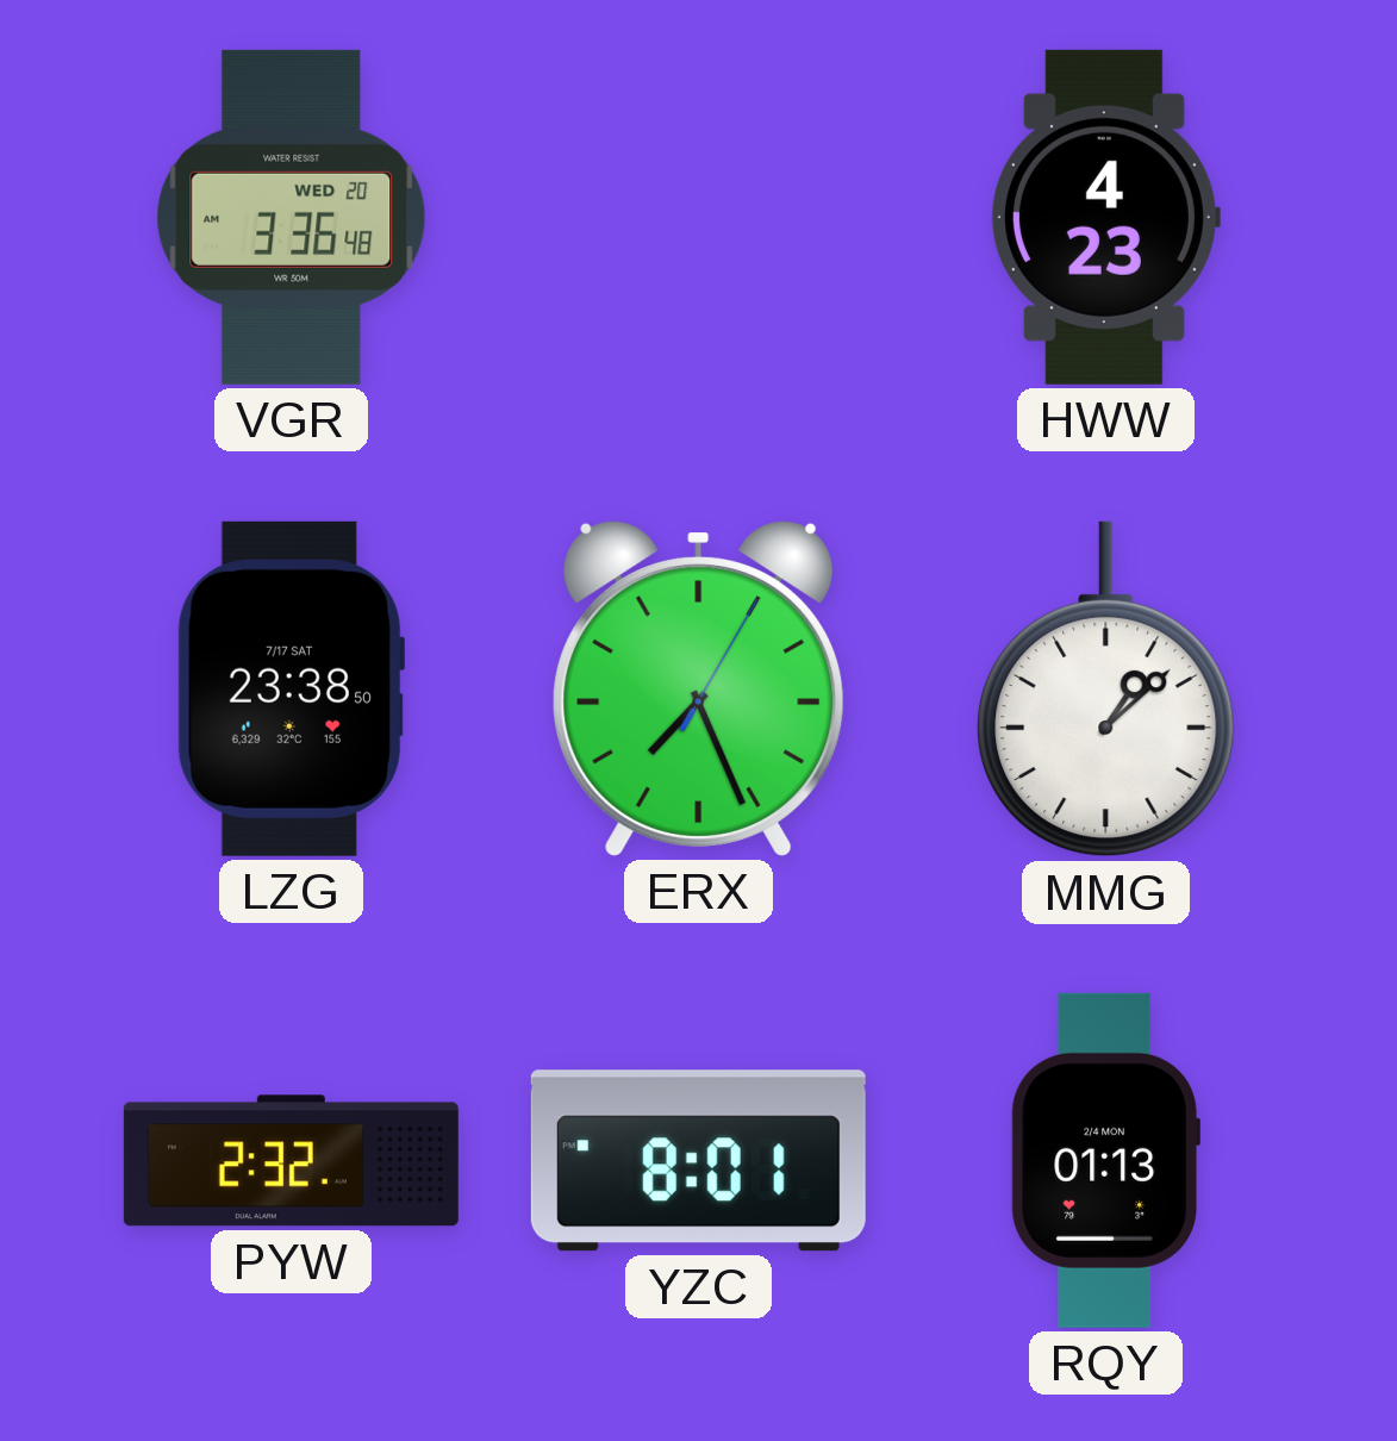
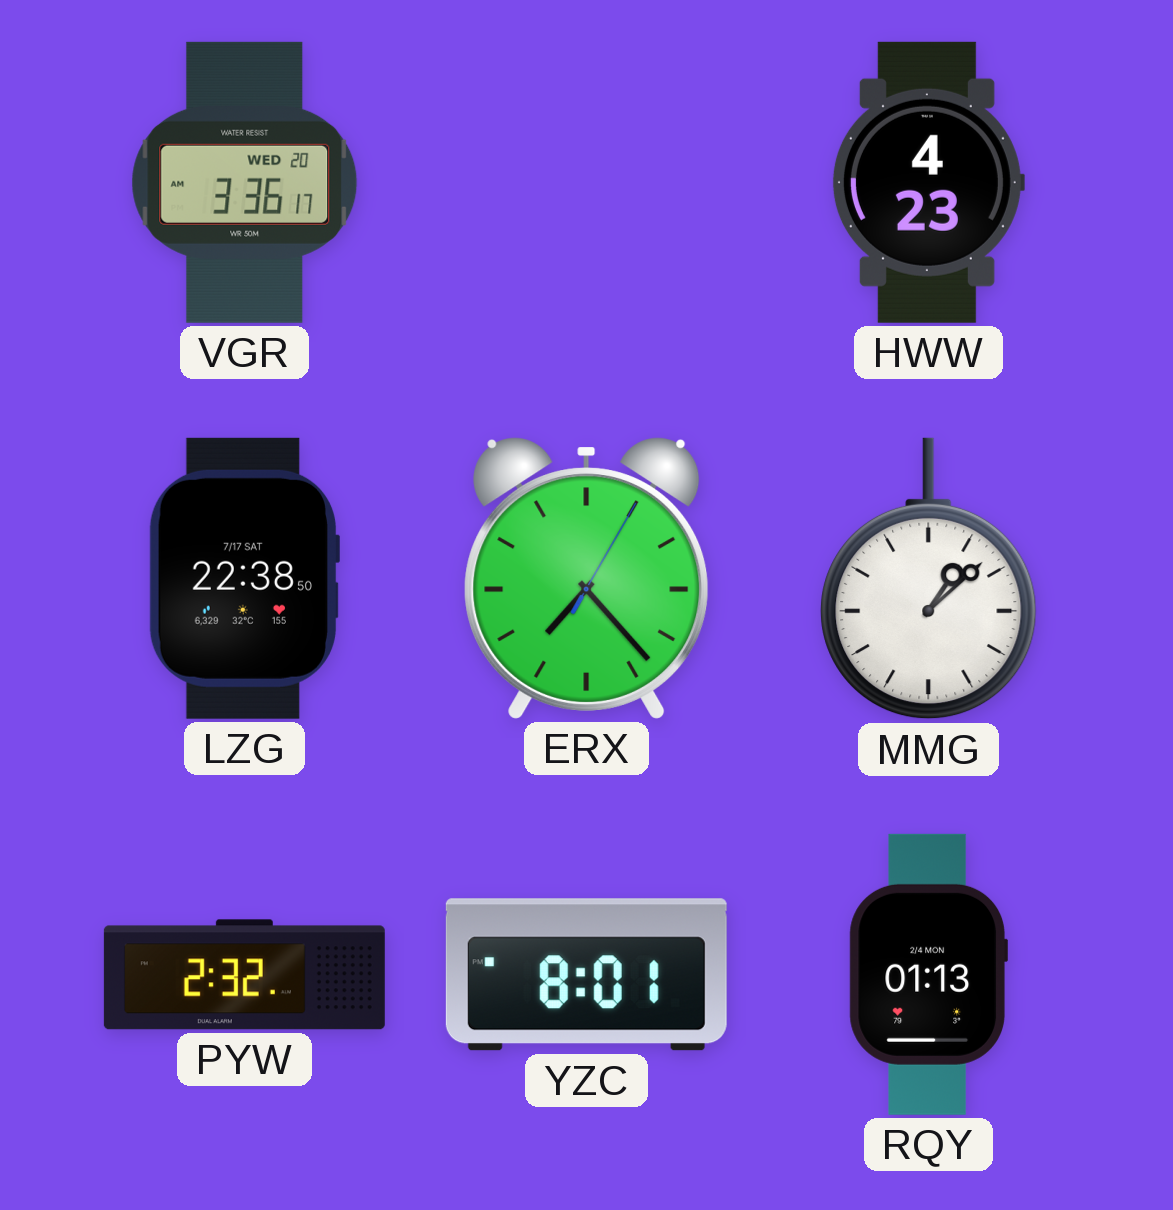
VGR: 3:36:48 -> 3:36:17
LZG: 23:38 -> 22:38
ERX: 7:26 -> 7:23
